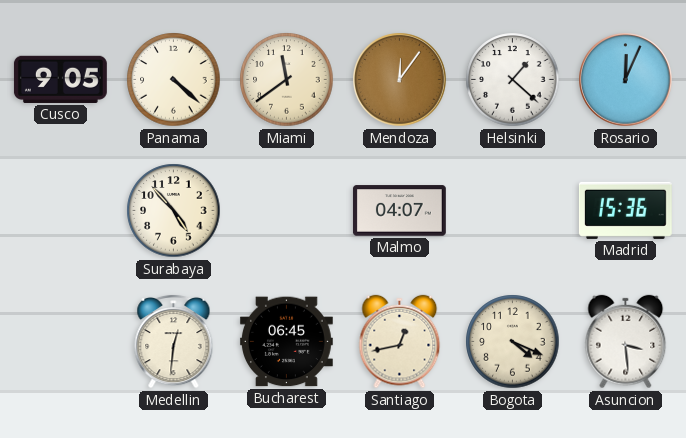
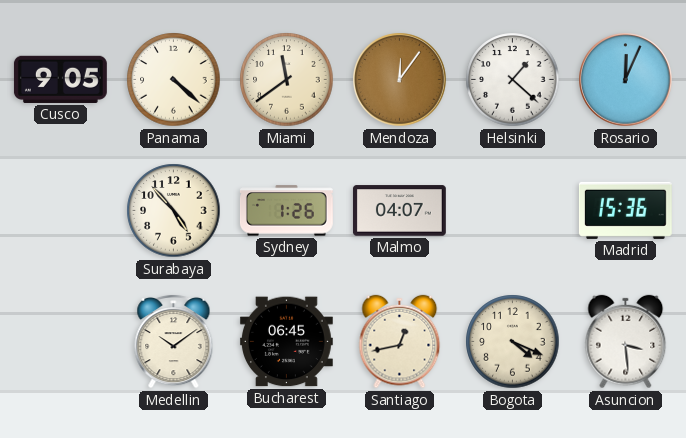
Sydney: none -> 1:26
Medellin: 12:31 -> 10:09
